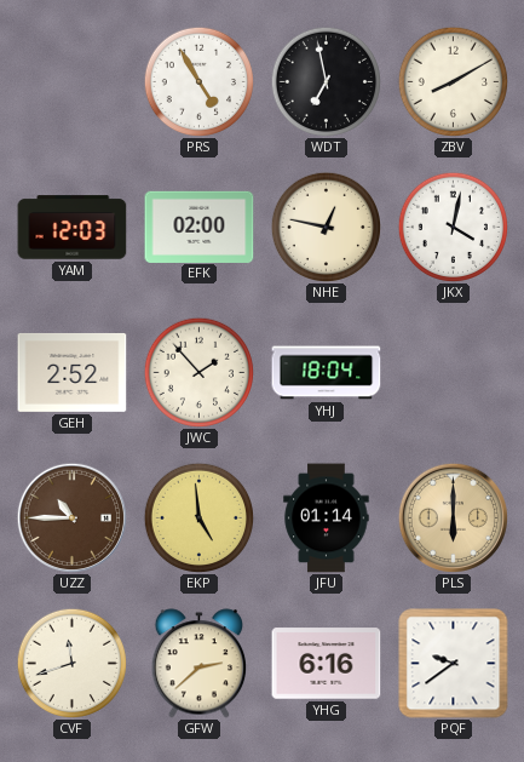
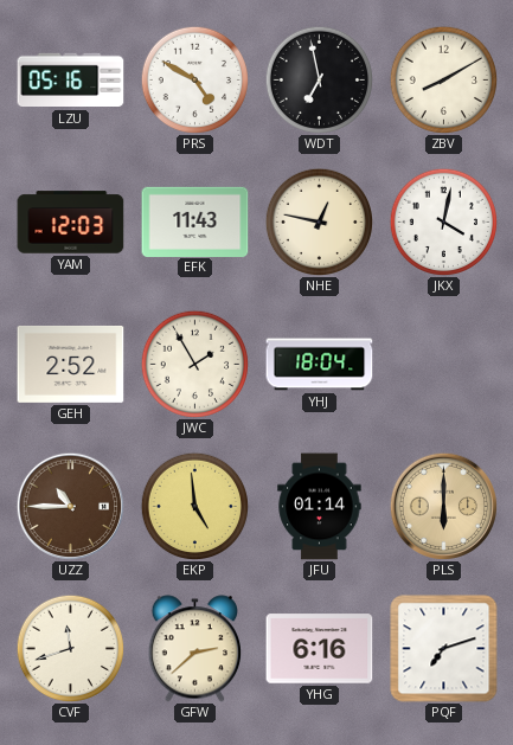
LZU: none -> 05:16
PRS: 4:55 -> 4:50
EFK: 02:00 -> 11:43
JWC: 1:53 -> 1:55
PQF: 9:39 -> 7:12
